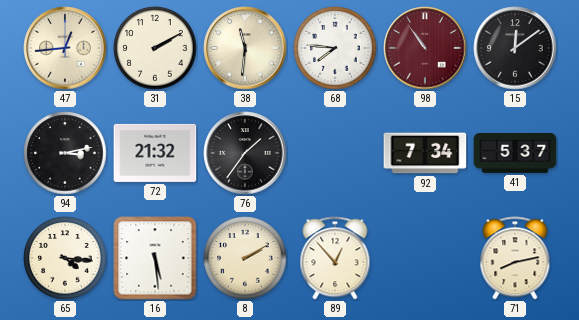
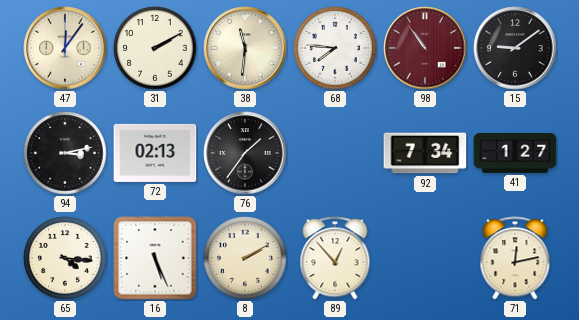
47: 12:44 -> 12:06
15: 12:09 -> 9:09
72: 21:32 -> 02:13
41: 5:37 -> 1:27
16: 5:29 -> 5:26
71: 8:13 -> 12:13
